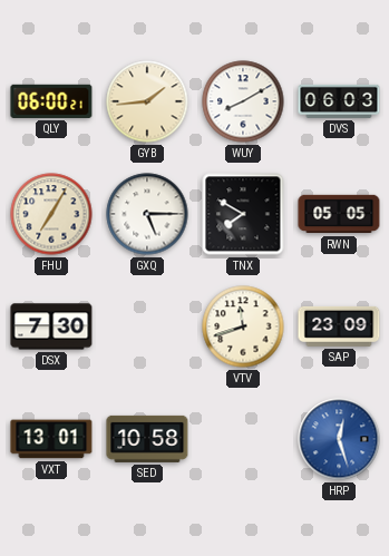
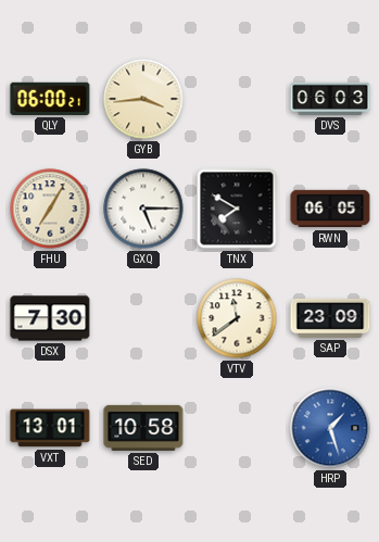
GYB: 1:44 -> 3:44
WUY: 8:10 -> none
RWN: 05:05 -> 06:05
VTV: 11:42 -> 11:39
HRP: 12:27 -> 1:27
